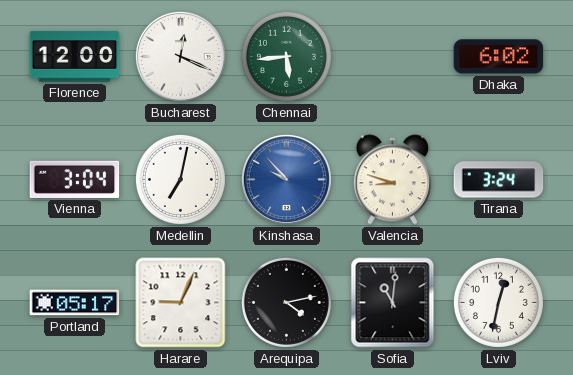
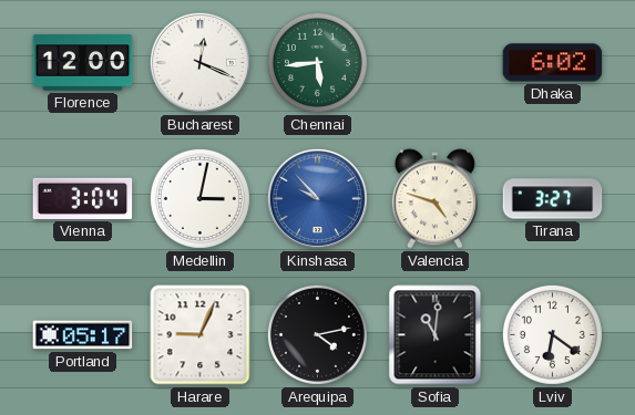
Medellin: 7:02 -> 3:02
Valencia: 8:48 -> 4:48
Tirana: 3:24 -> 3:27
Lviv: 12:32 -> 6:21
